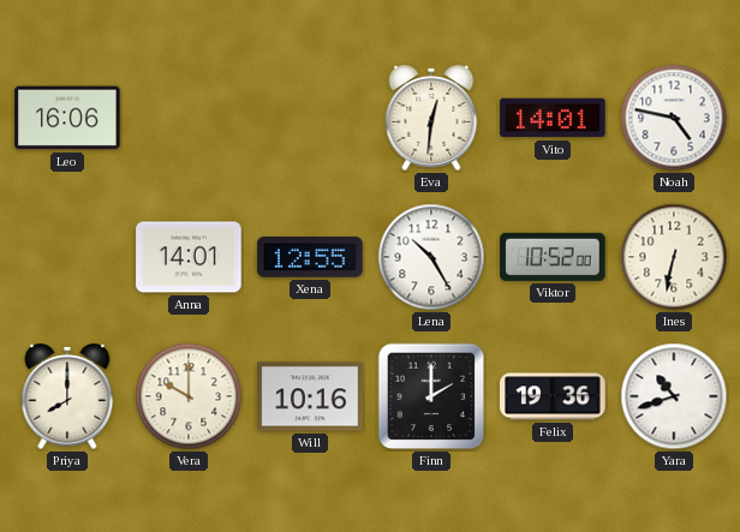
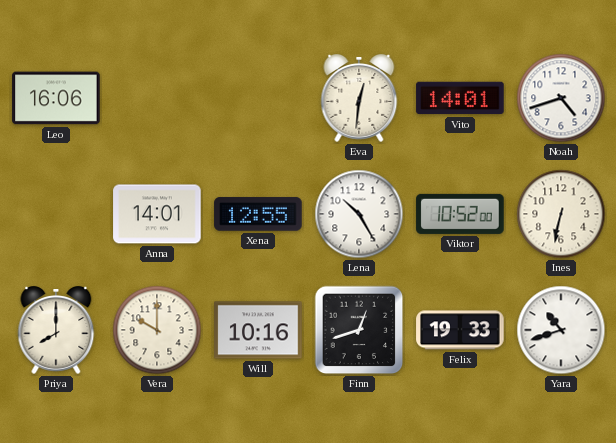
Noah: 4:47 -> 4:42
Finn: 2:00 -> 12:42
Felix: 19:36 -> 19:33
